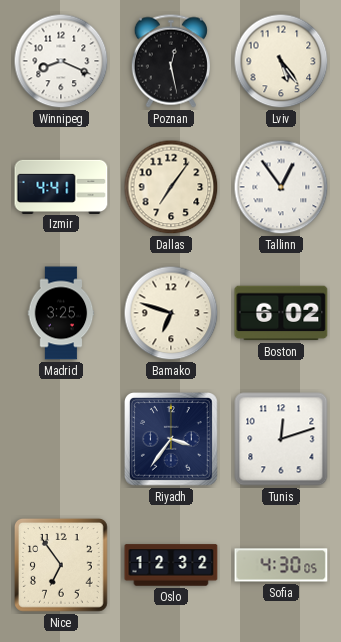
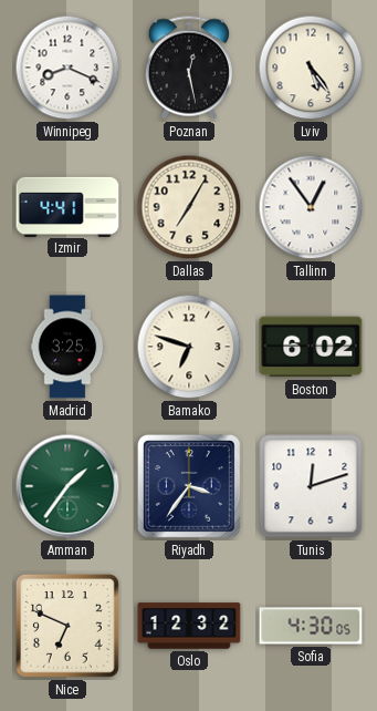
Dallas: 7:06 -> 7:05
Amman: none -> 1:36
Nice: 6:54 -> 6:49
